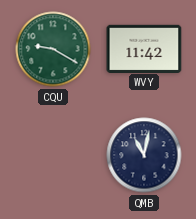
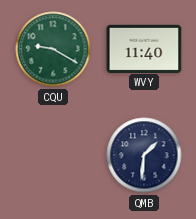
WVY: 11:42 -> 11:40
QMB: 11:02 -> 1:31
